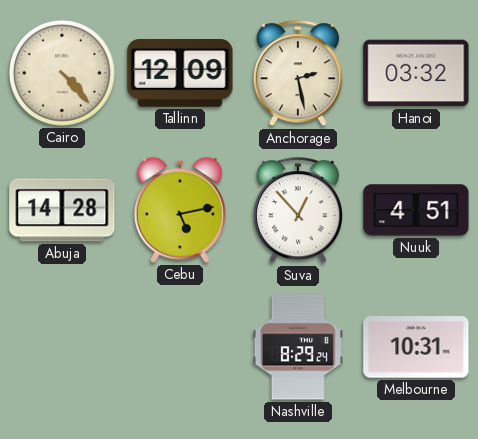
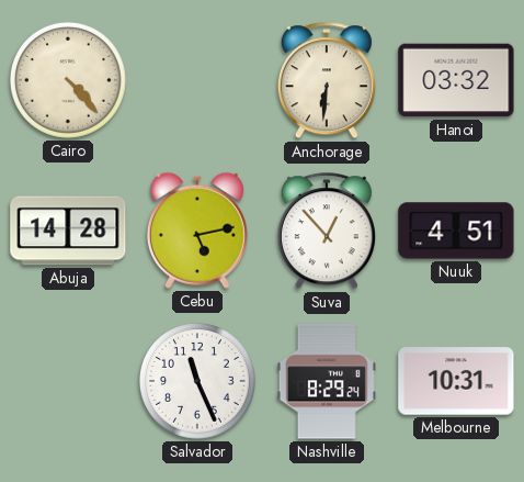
Tallinn: 12:09 -> none
Anchorage: 2:28 -> 6:31
Salvador: none -> 11:26
